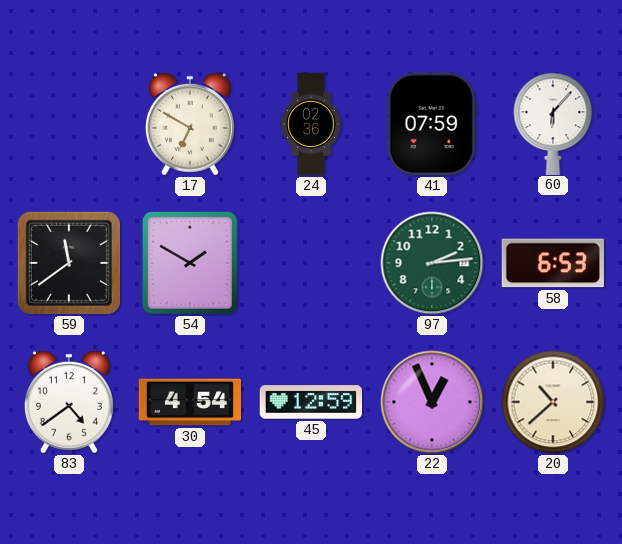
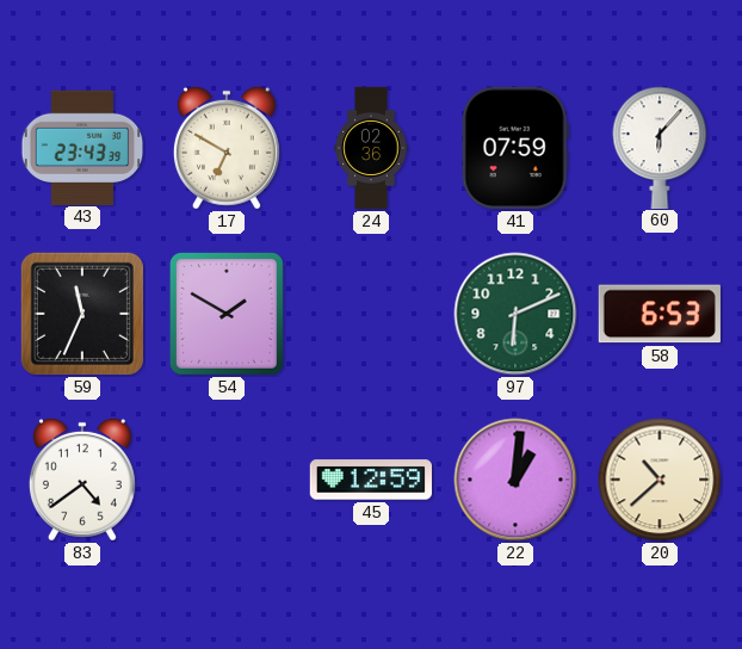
43: none -> 23:43
59: 11:39 -> 11:34
97: 2:14 -> 6:11
30: 4:54 -> none
22: 12:56 -> 1:01
